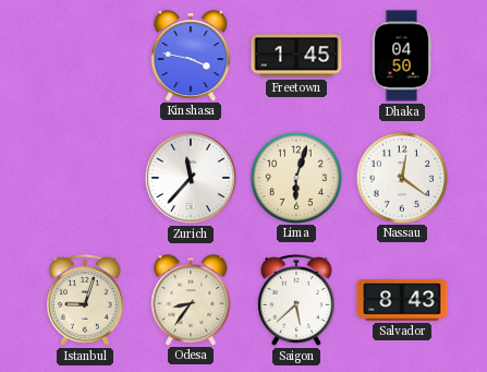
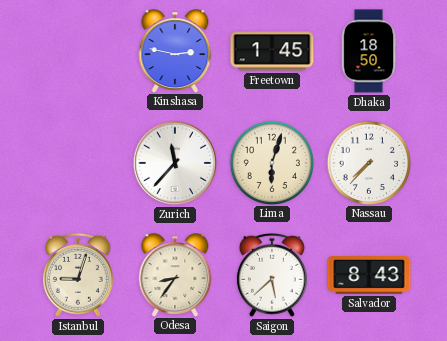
Kinshasa: 3:47 -> 2:47
Dhaka: 04:50 -> 18:50
Nassau: 12:21 -> 7:37
